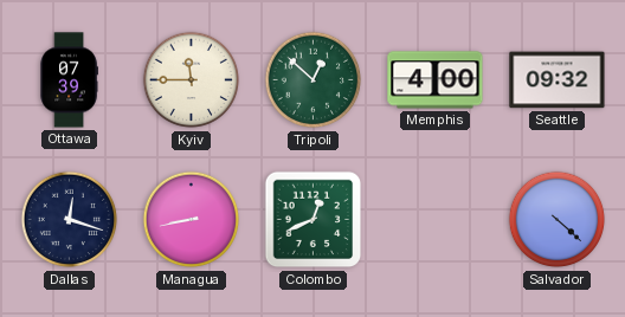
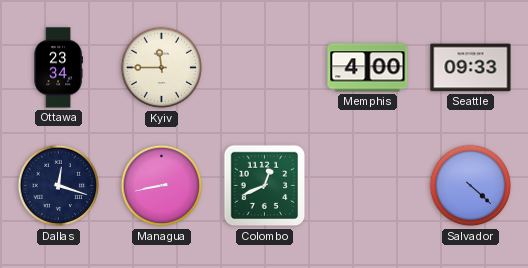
Ottawa: 07:39 -> 23:34
Tripoli: 12:52 -> none
Seattle: 09:32 -> 09:33
